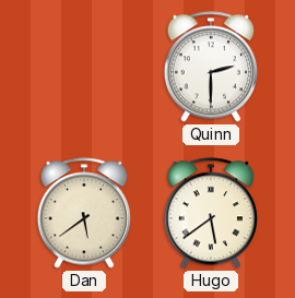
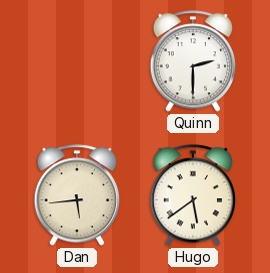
Dan: 5:39 -> 5:44
